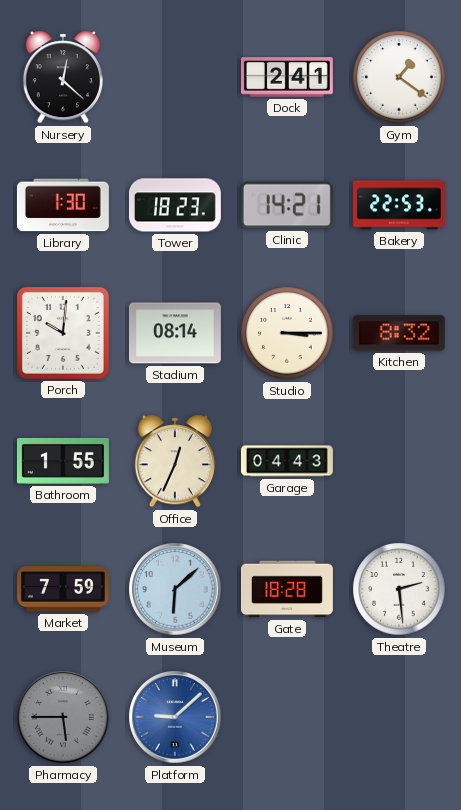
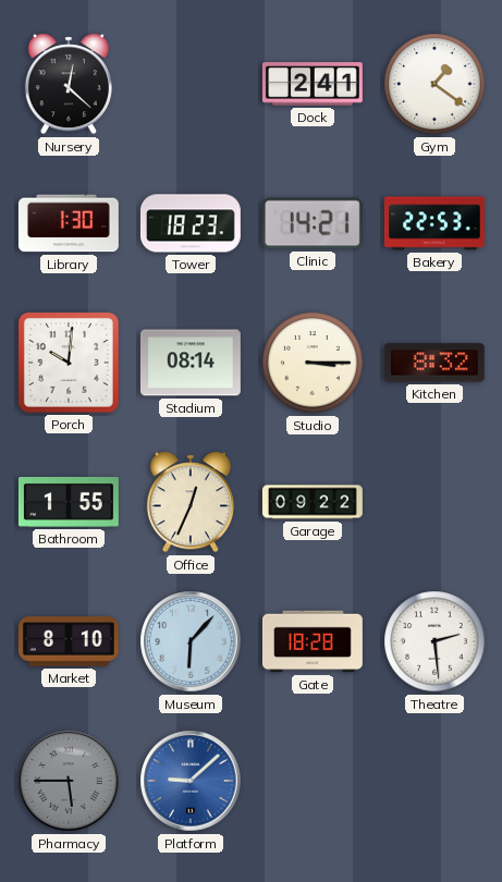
Garage: 04:43 -> 09:22
Market: 7:59 -> 8:10
Museum: 6:08 -> 6:07
